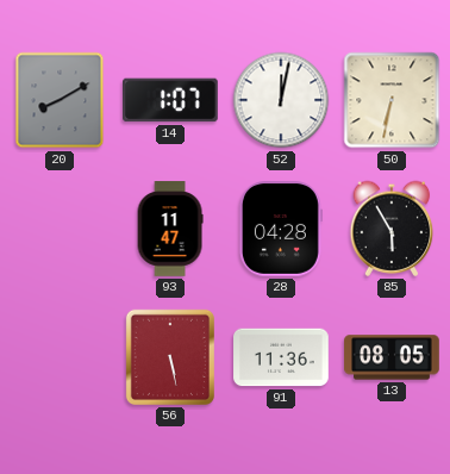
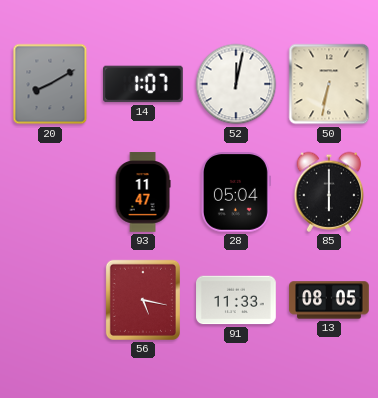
28: 04:28 -> 05:04
85: 5:55 -> 6:00
56: 5:28 -> 5:17
91: 11:36 -> 11:33
